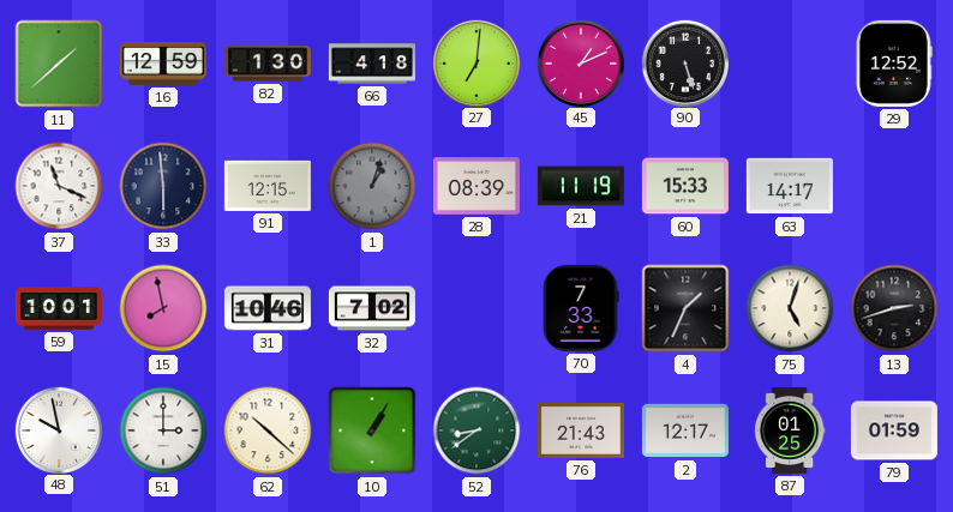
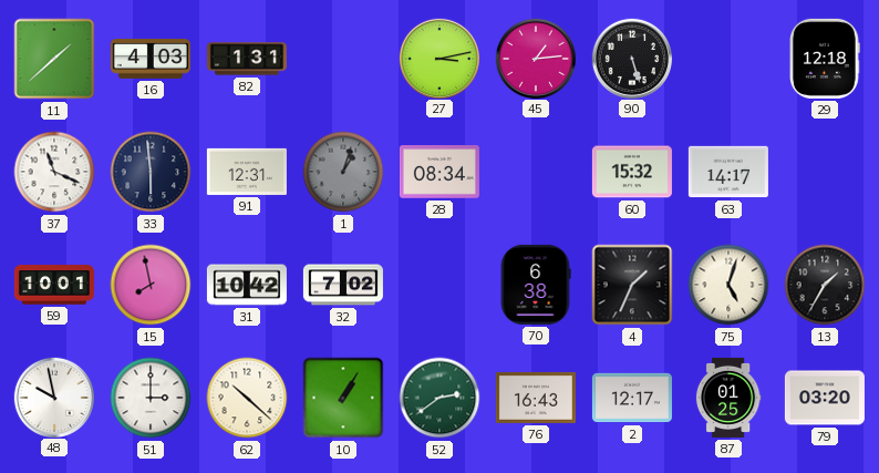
16: 12:59 -> 4:03
82: 1:30 -> 1:31
66: 4:18 -> none
27: 7:01 -> 3:13
45: 1:11 -> 1:14
29: 12:52 -> 12:18
91: 12:15 -> 12:31
28: 08:39 -> 08:34
21: 11:19 -> none
60: 15:33 -> 15:32
31: 10:46 -> 10:42
70: 7:33 -> 6:38
13: 2:42 -> 1:35
52: 8:39 -> 2:39
76: 21:43 -> 16:43
79: 01:59 -> 03:20
